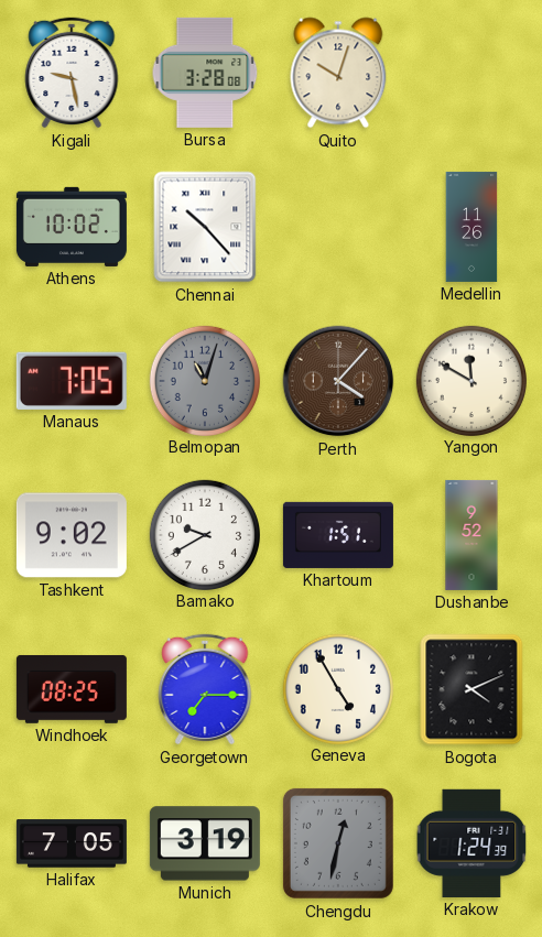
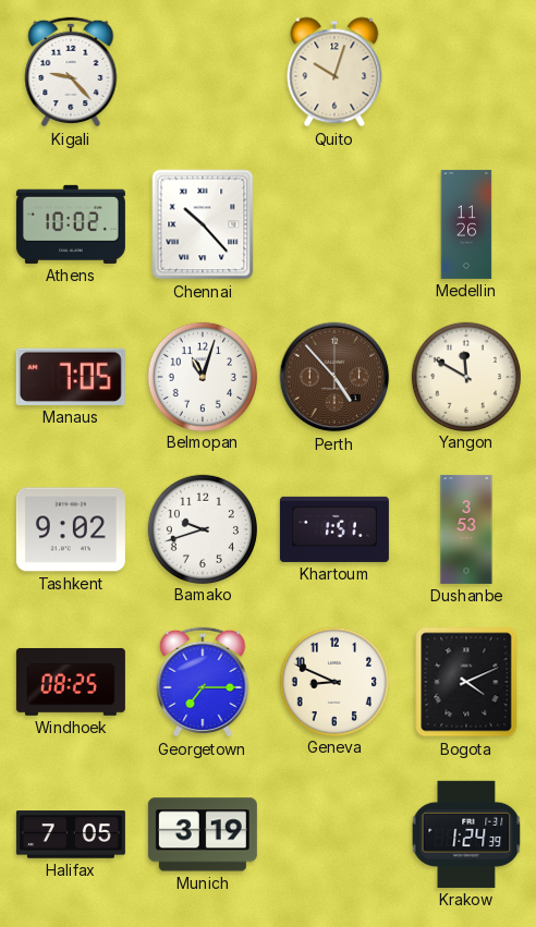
Kigali: 9:28 -> 9:23
Bursa: 3:28 -> none
Belmopan dial: grey -> white
Perth: 4:07 -> 4:53
Bamako: 9:40 -> 9:42
Dushanbe: 9:52 -> 3:53
Geneva: 4:55 -> 8:49
Chengdu: 12:32 -> none
